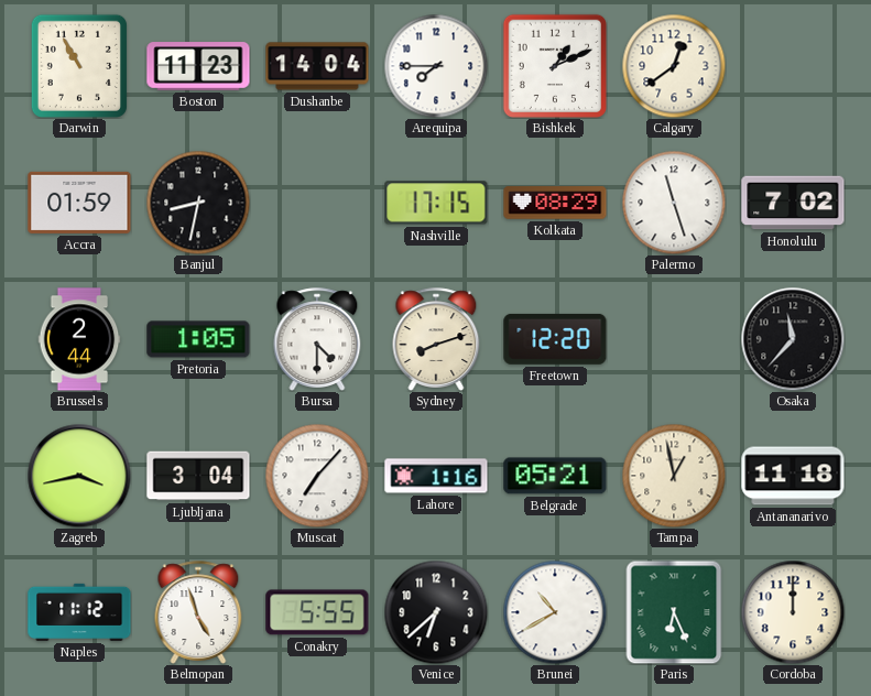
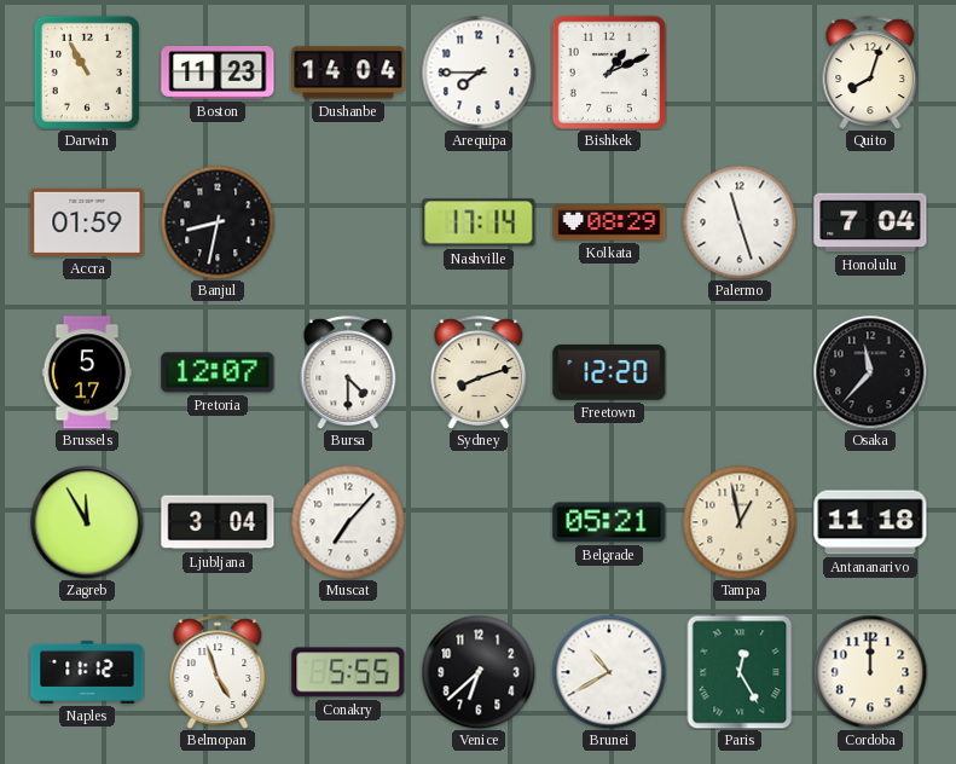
Calgary: 12:39 -> none
Quito: none -> 8:03
Nashville: 17:15 -> 17:14
Honolulu: 7:02 -> 7:04
Brussels: 2:44 -> 5:17
Pretoria: 1:05 -> 12:07
Zagreb: 3:43 -> 11:55
Lahore: 1:16 -> none
Paris: 6:26 -> 12:25
